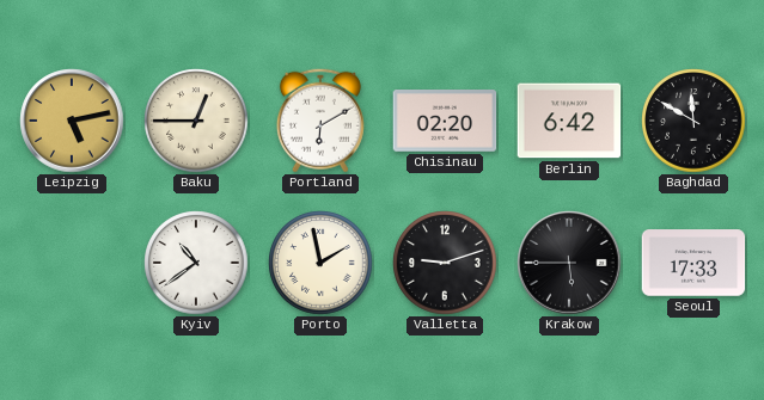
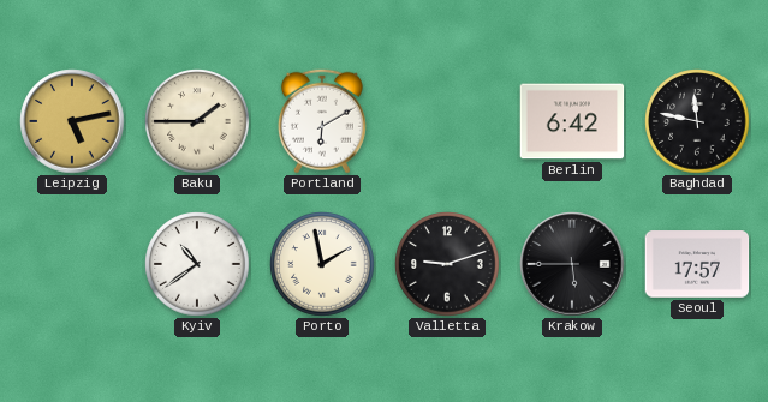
Baku: 12:45 -> 1:45
Chisinau: 02:20 -> none
Baghdad: 11:50 -> 11:47
Seoul: 17:33 -> 17:57
